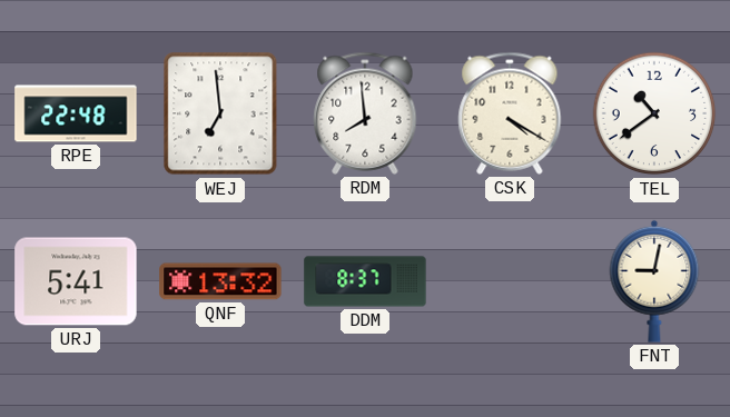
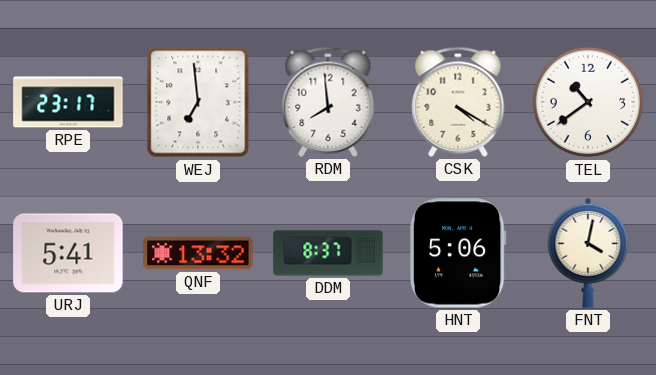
RPE: 22:48 -> 23:17
HNT: none -> 5:06
FNT: 9:02 -> 4:02
